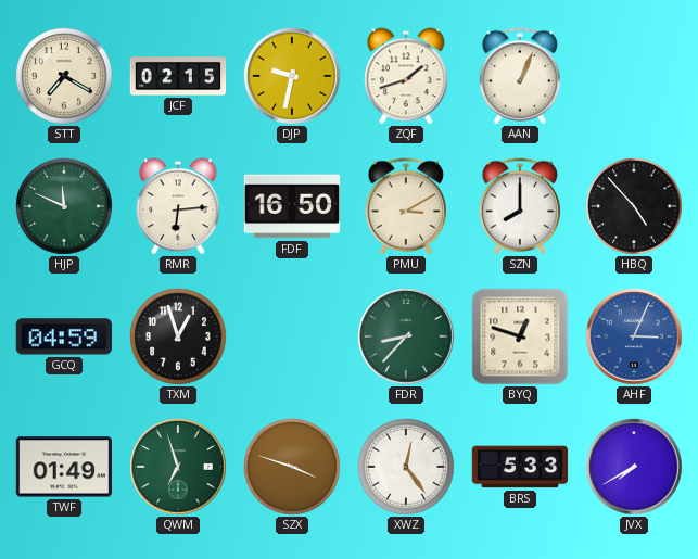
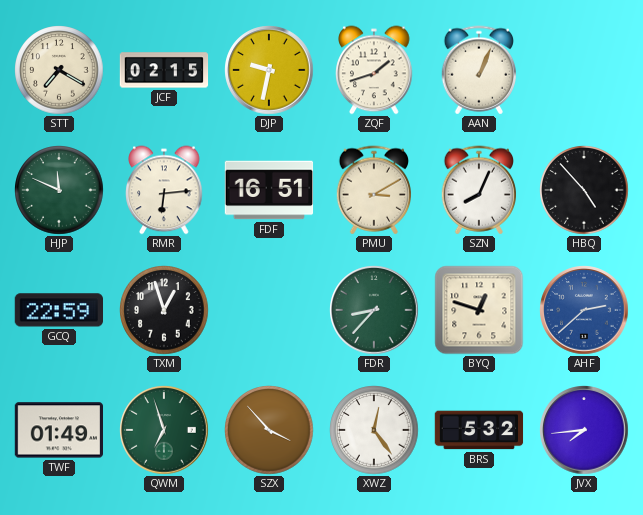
FDF: 16:50 -> 16:51
SZN: 8:00 -> 8:04
GCQ: 04:59 -> 22:59
AHF: 3:04 -> 2:38
SZX: 3:48 -> 3:53
BRS: 5:33 -> 5:32
JVX: 7:40 -> 7:44
